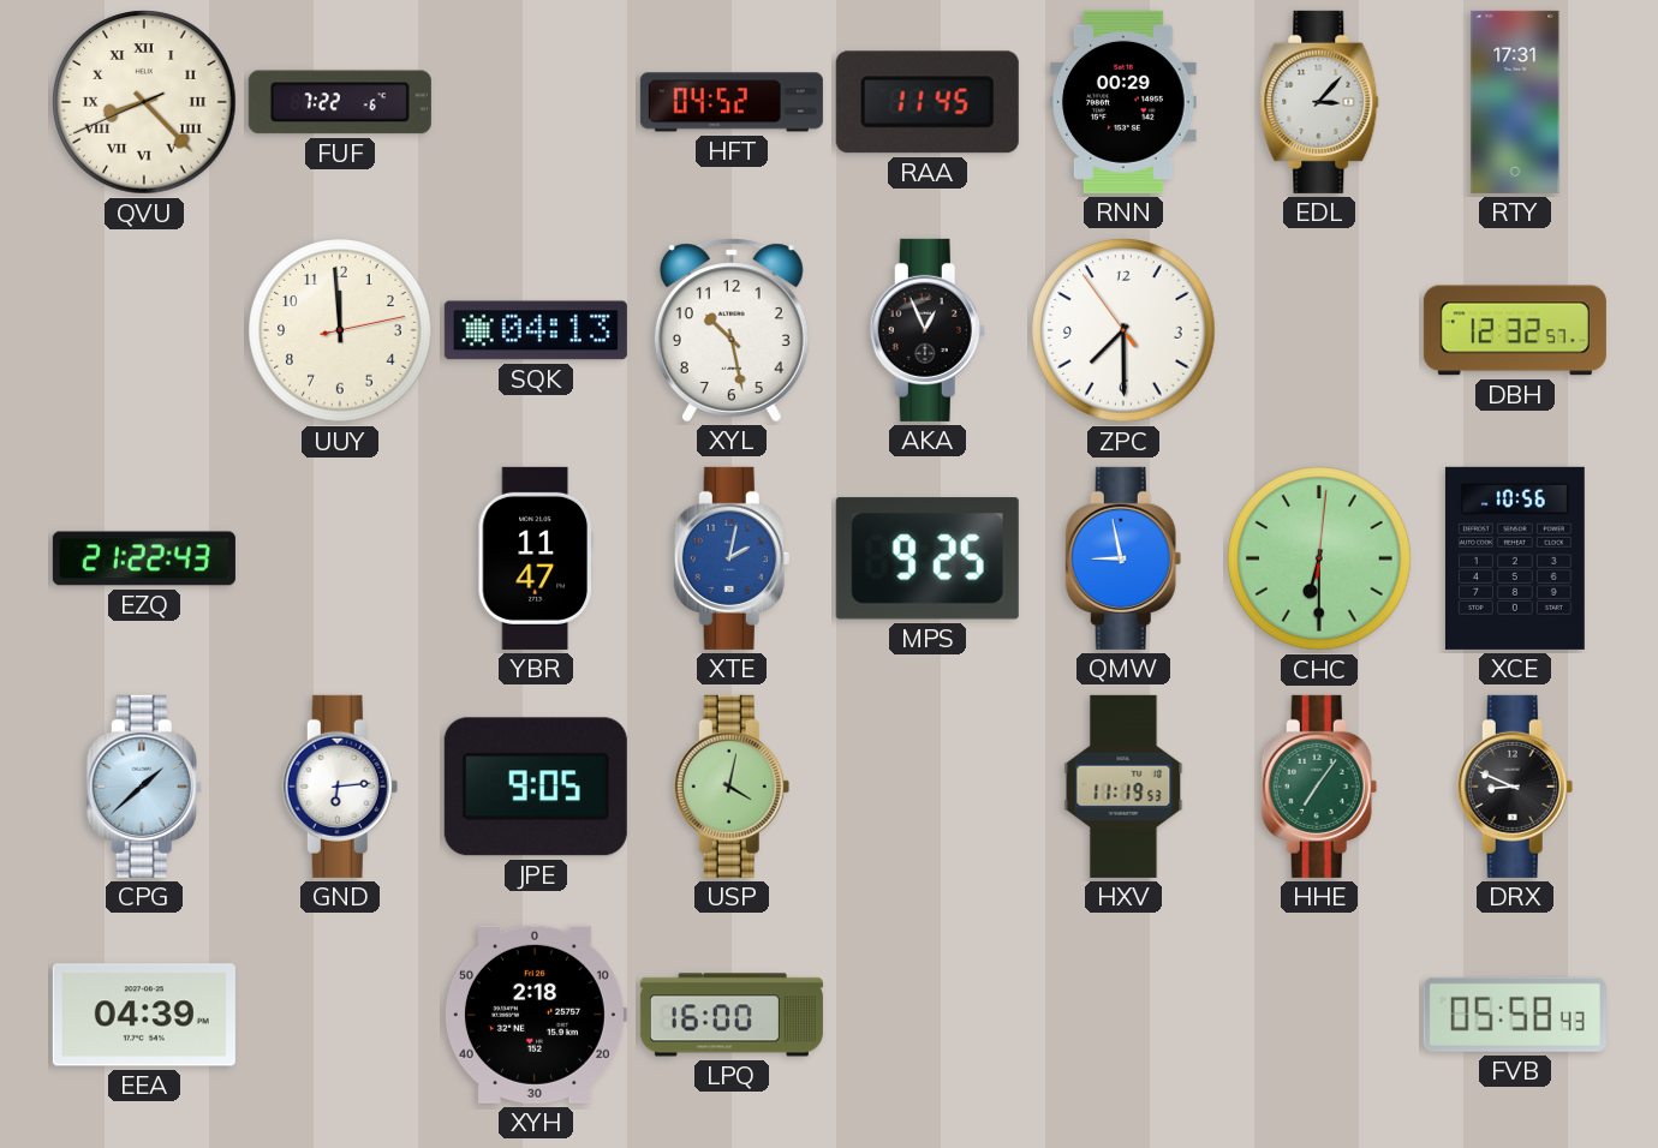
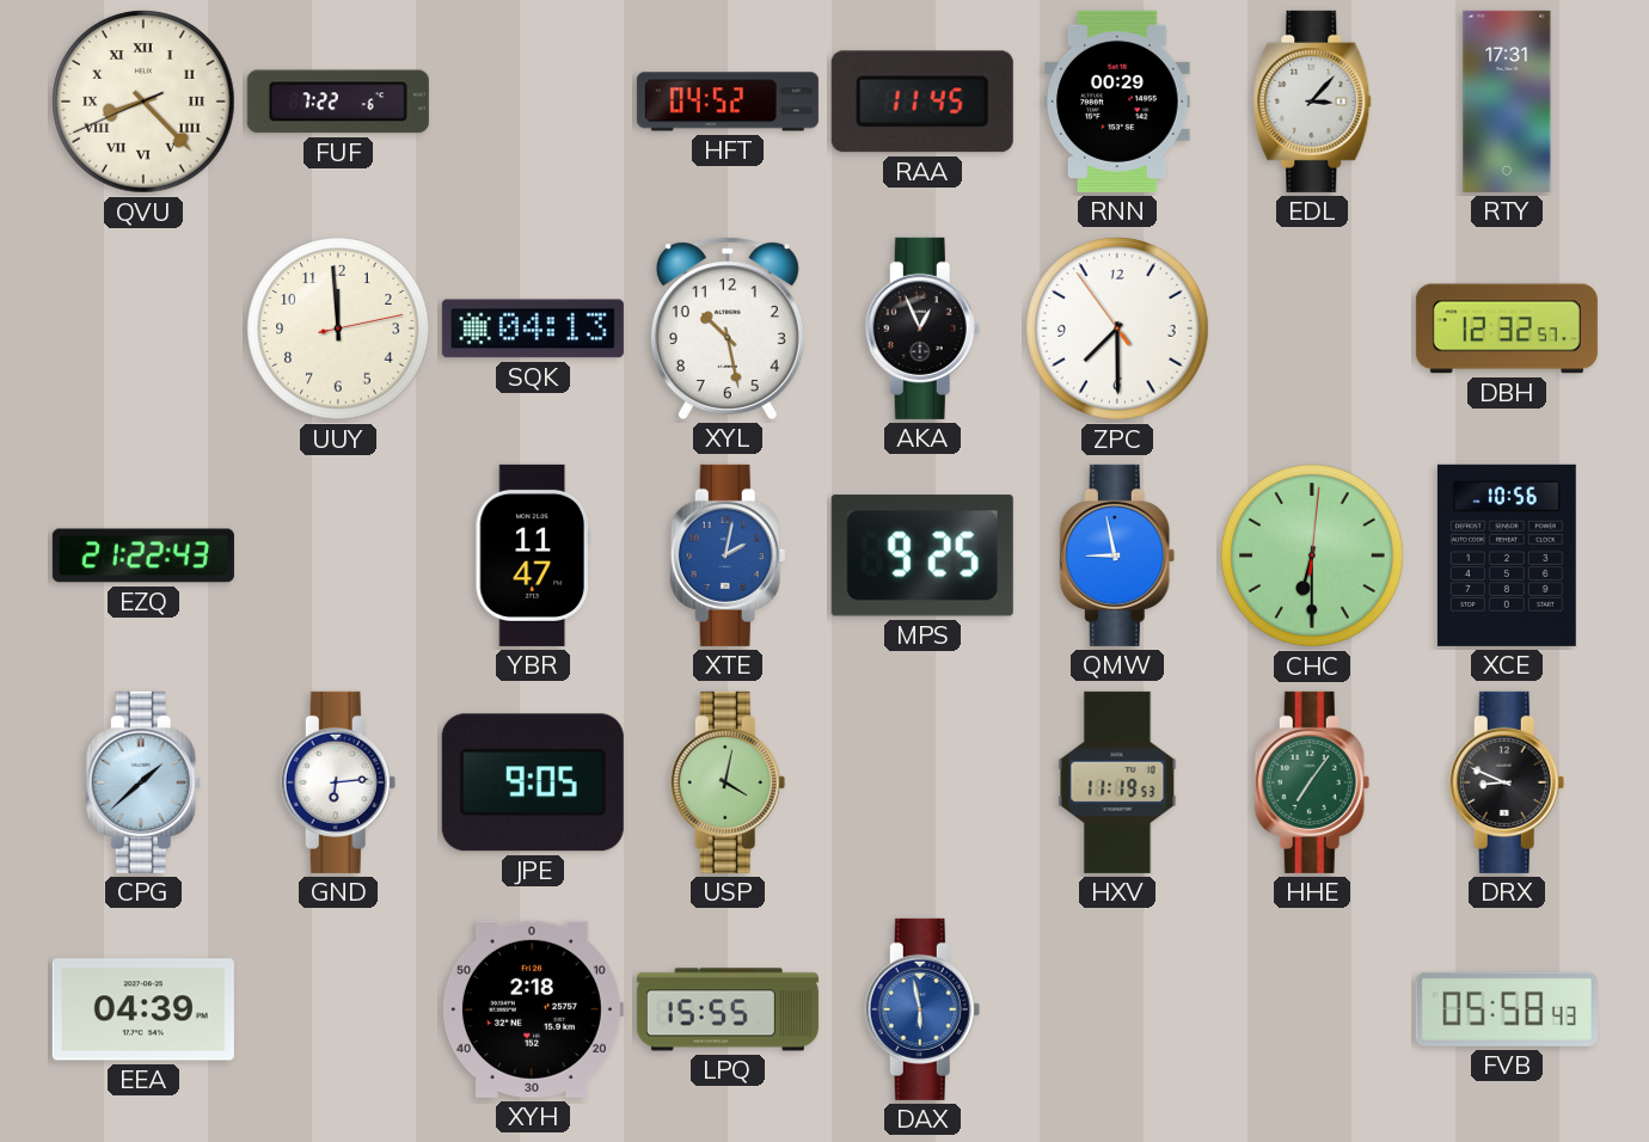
LPQ: 16:00 -> 15:55
DAX: none -> 5:58
